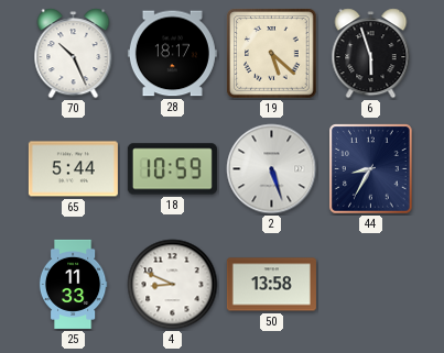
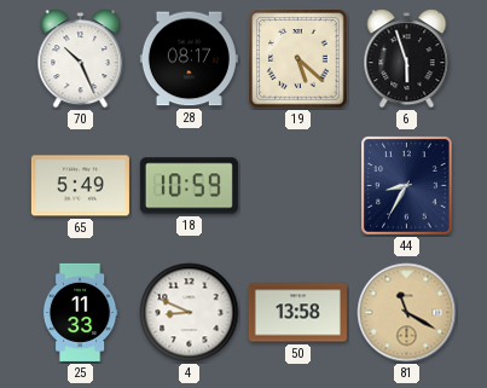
28: 18:17 -> 08:17
65: 5:44 -> 5:49
2: 5:27 -> none
81: none -> 11:20
